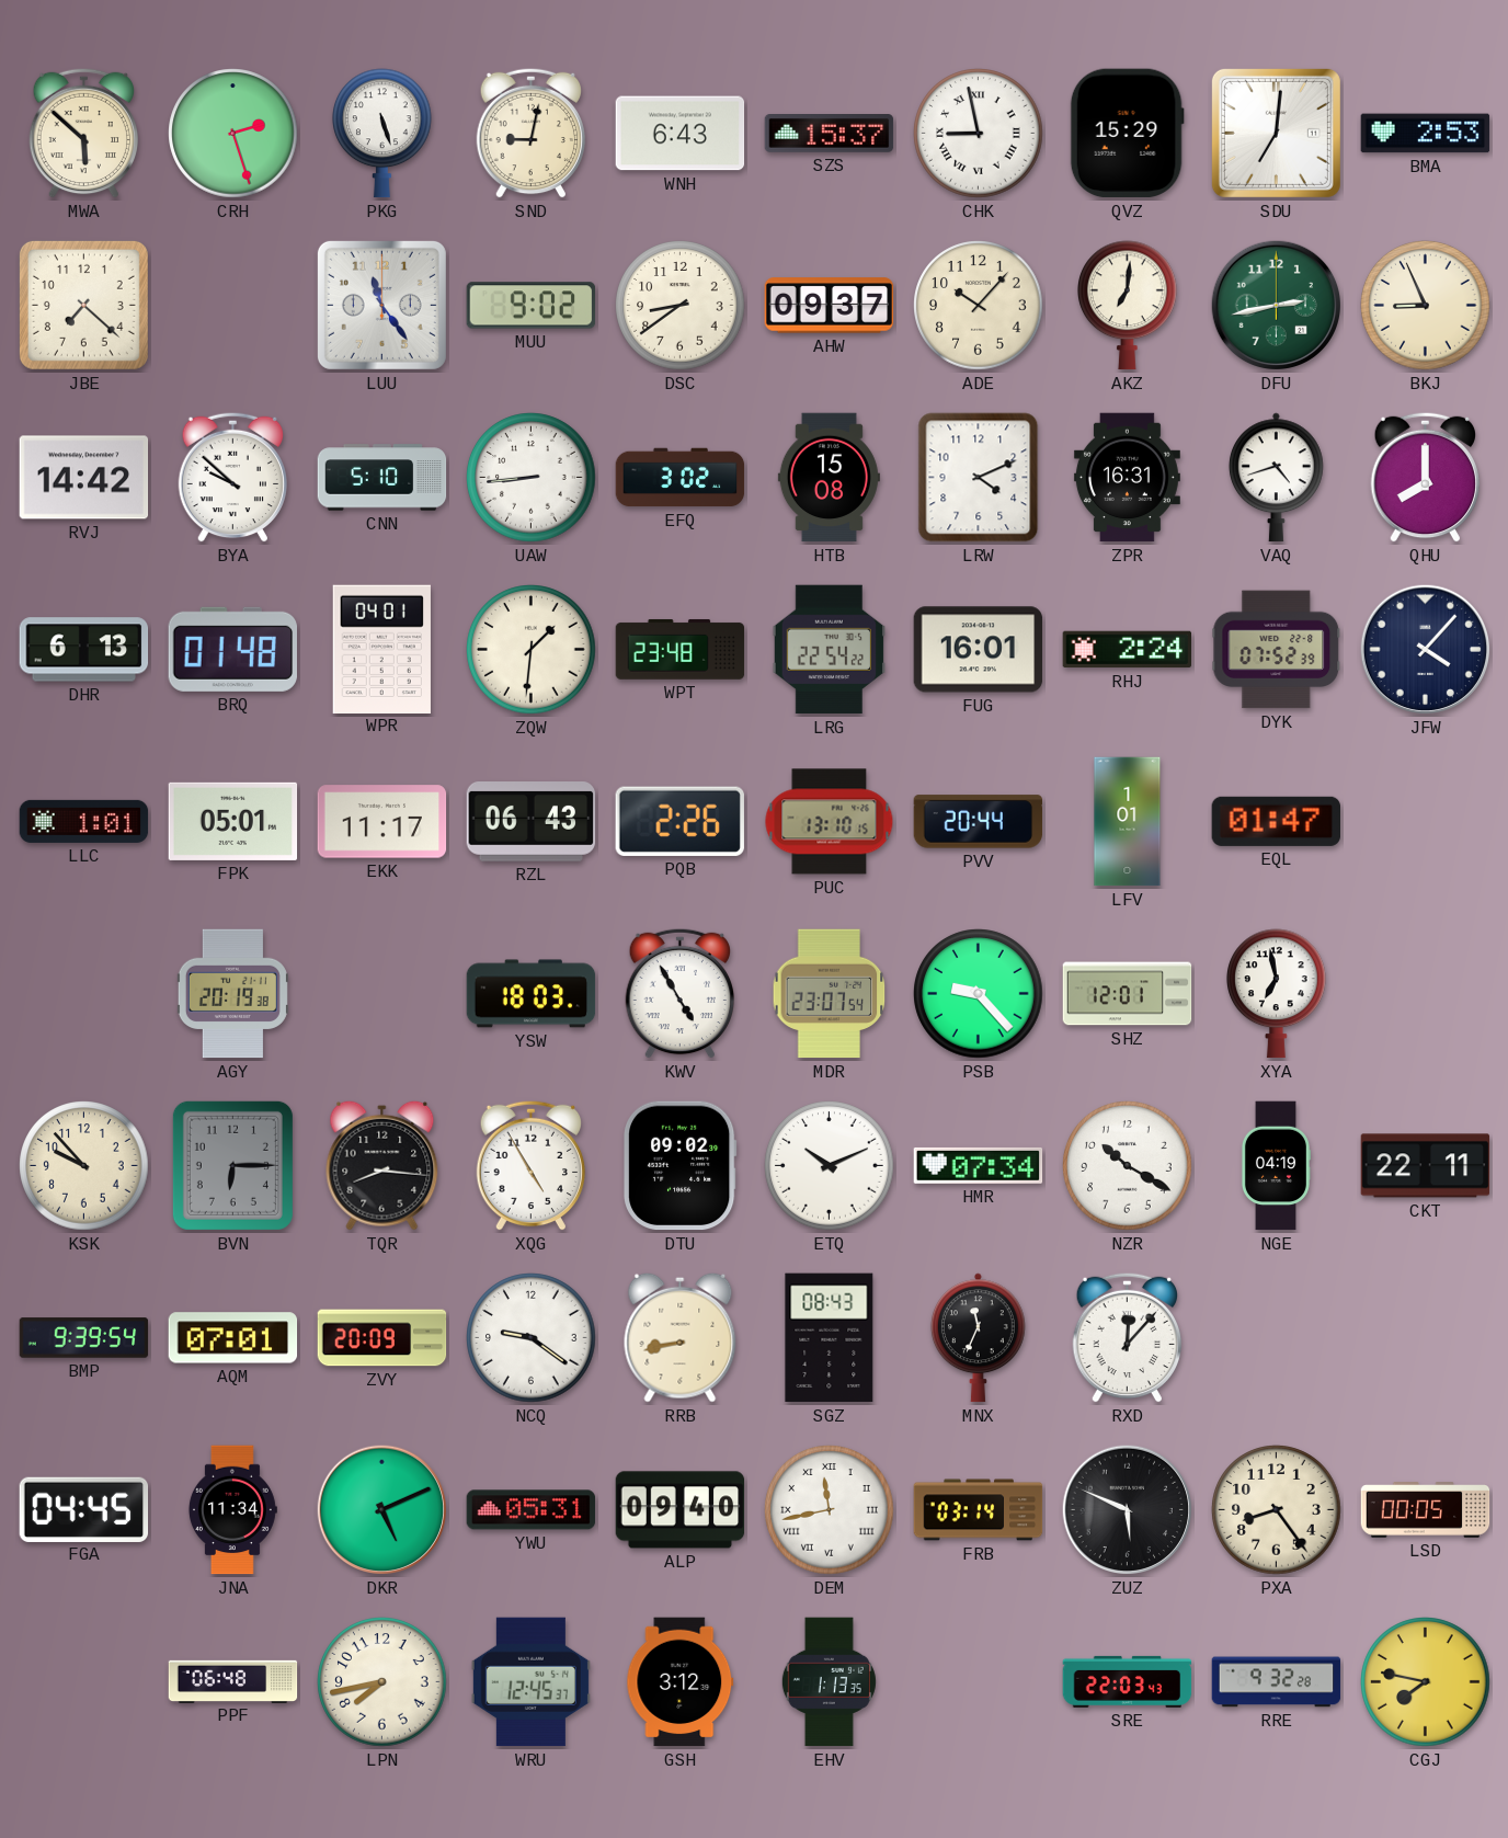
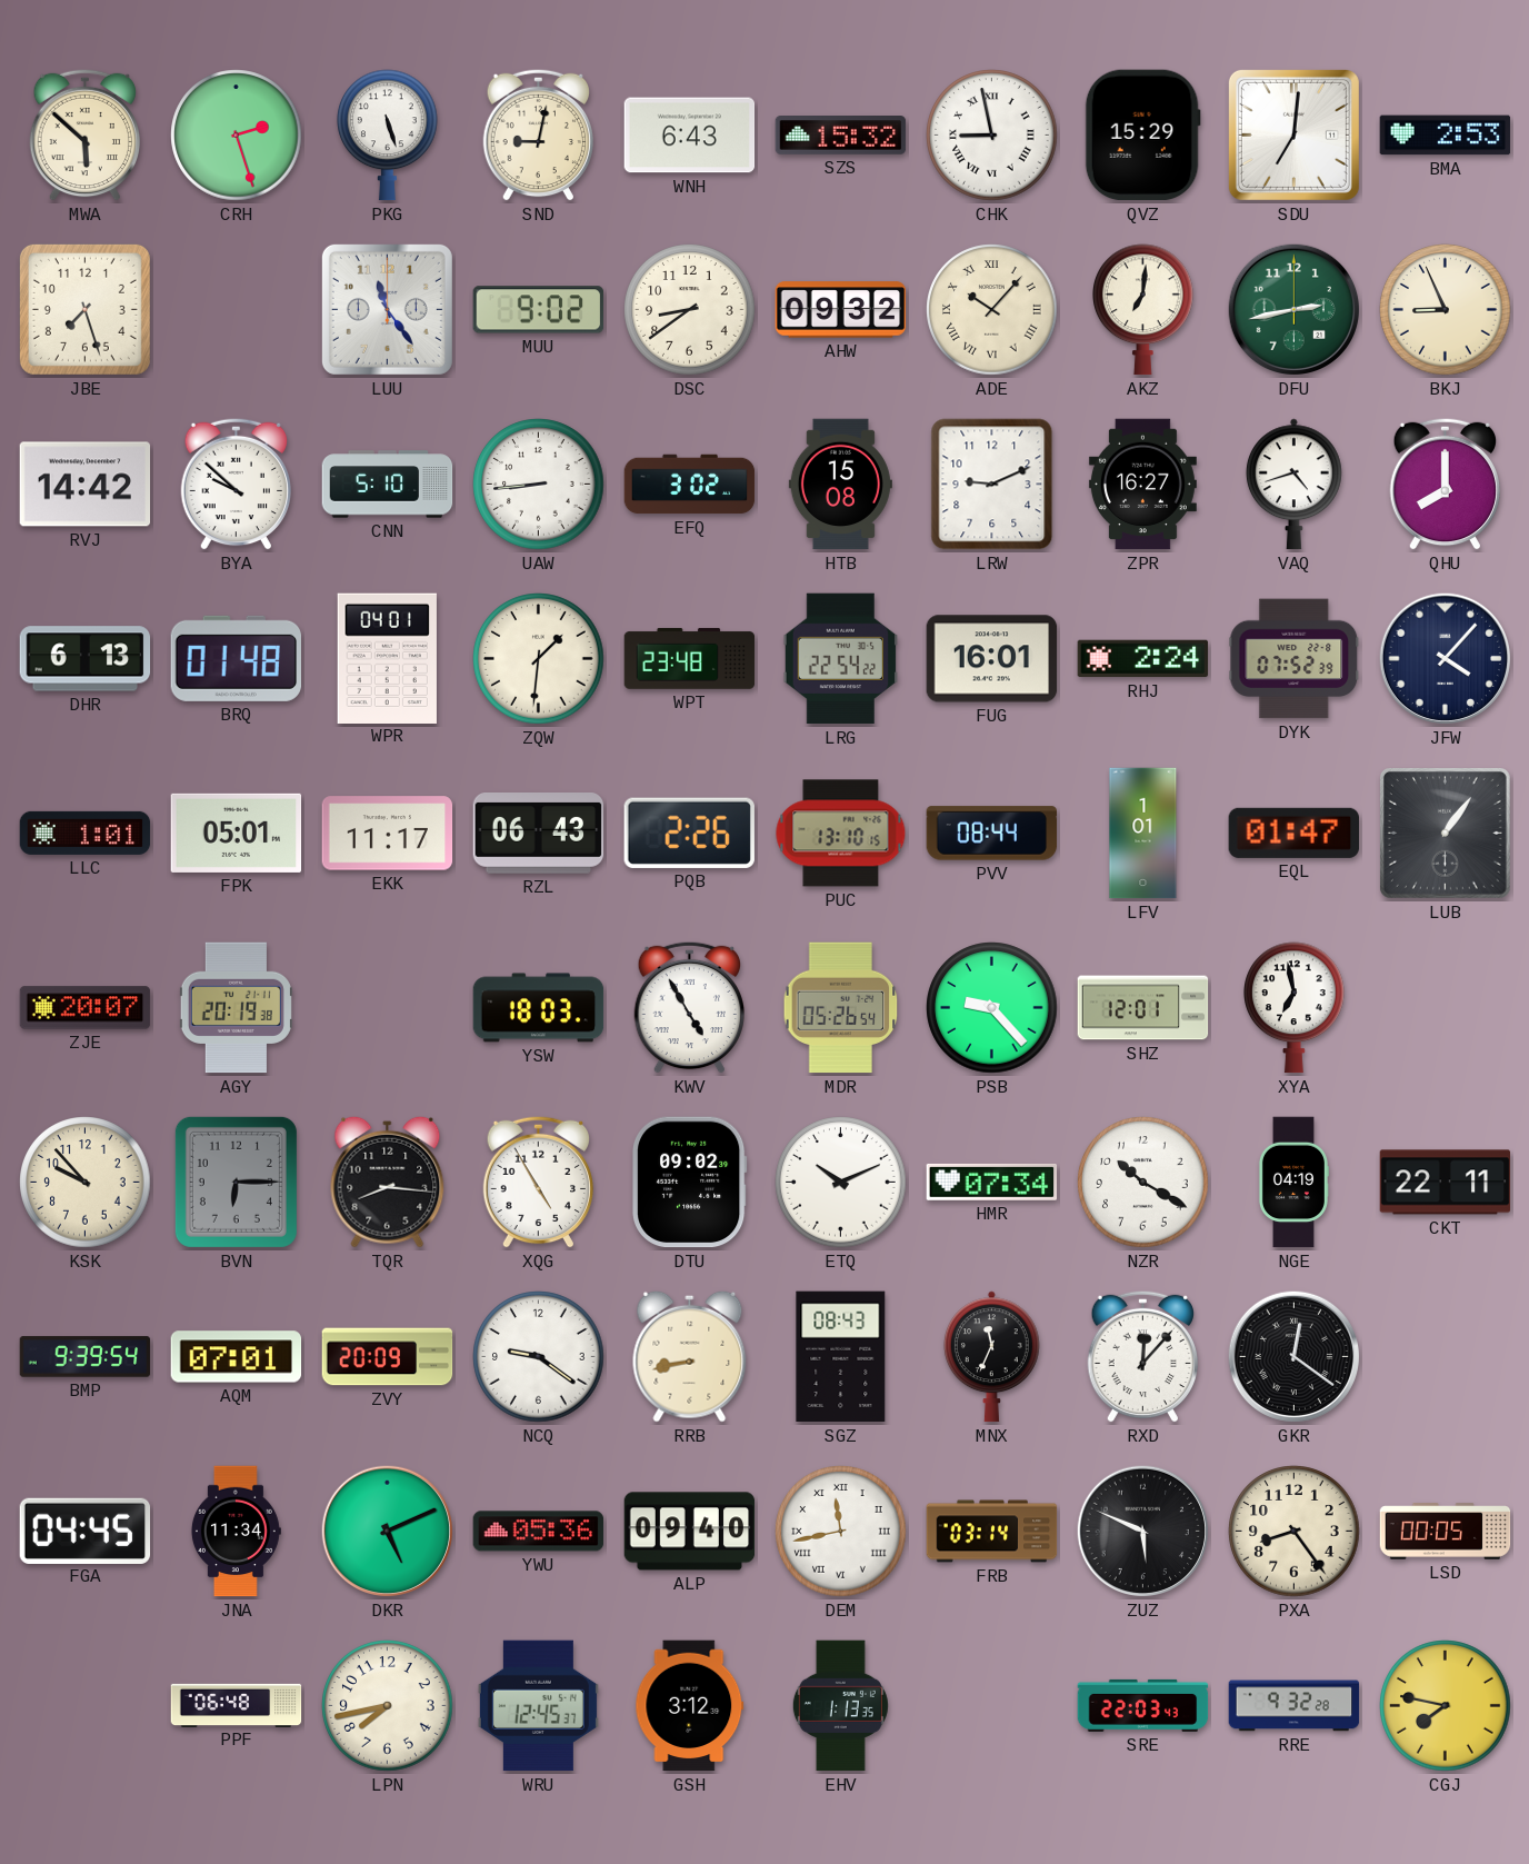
SZS: 15:37 -> 15:32
JBE: 7:22 -> 7:27
AHW: 09:37 -> 09:32
ADE numerals: Arabic -> Roman
LRW: 4:11 -> 9:11
ZPR: 16:31 -> 16:27
PVV: 20:44 -> 08:44
LUB: none -> 1:06
ZJE: none -> 20:07
MDR: 23:07 -> 05:26
GKR: none -> 12:21
YWU: 05:31 -> 05:36
